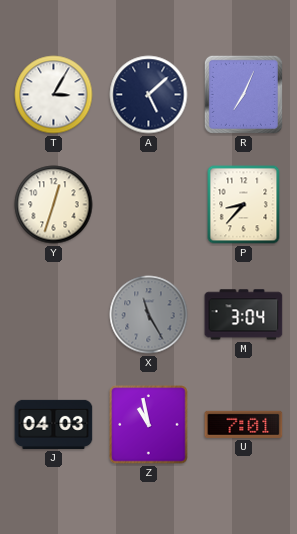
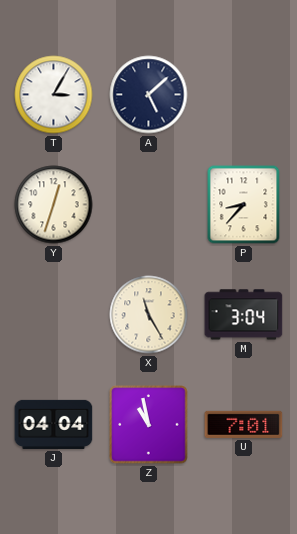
R: 7:04 -> none
X dial: grey -> cream
J: 04:03 -> 04:04
